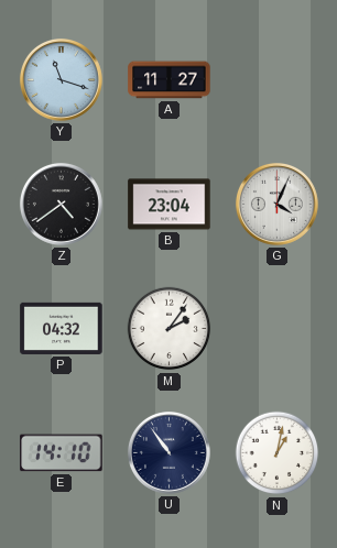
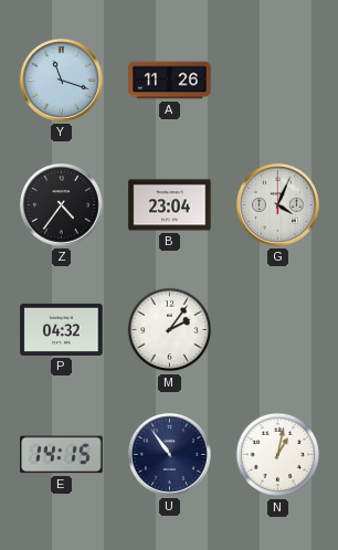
A: 11:27 -> 11:26
Z: 4:39 -> 4:36
E: 14:10 -> 14:15
